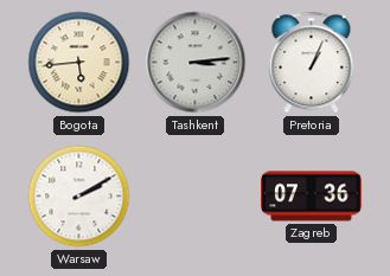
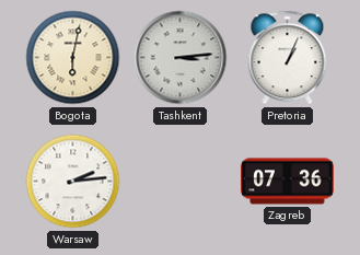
Bogota: 5:44 -> 6:02
Warsaw: 2:10 -> 2:14
